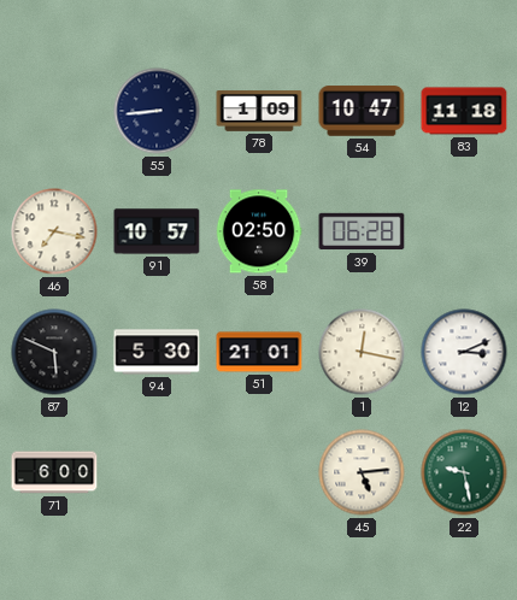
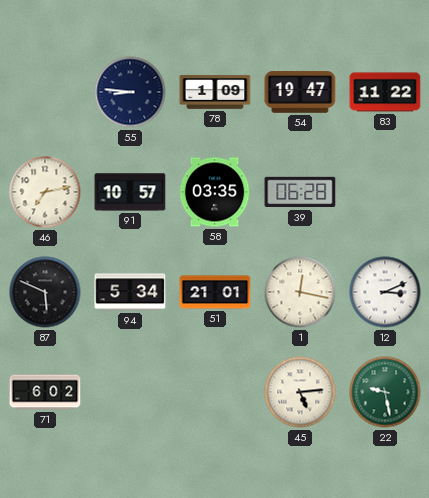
55: 8:44 -> 8:46
54: 10:47 -> 19:47
83: 11:18 -> 11:22
46: 7:17 -> 7:13
58: 02:50 -> 03:35
94: 5:30 -> 5:34
71: 6:00 -> 6:02
